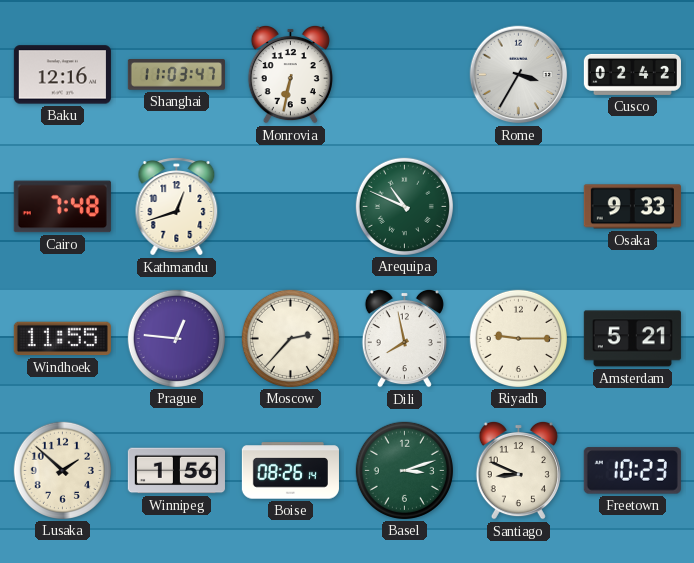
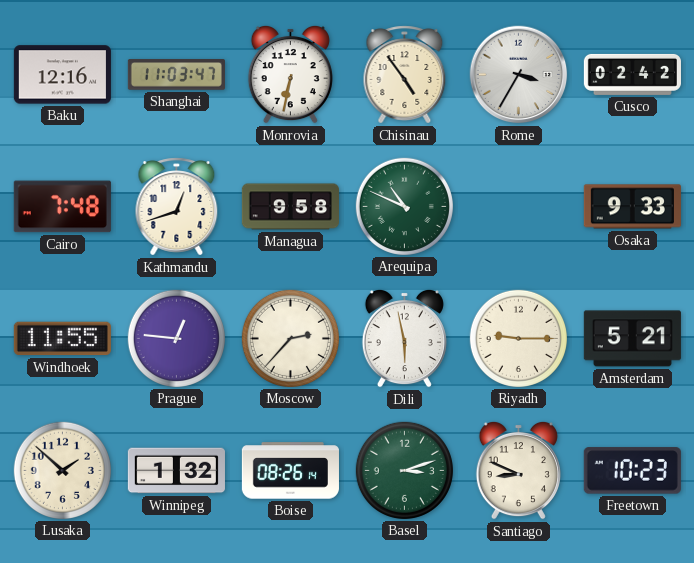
Chisinau: none -> 4:54
Managua: none -> 9:58
Dili: 7:58 -> 5:58
Winnipeg: 1:56 -> 1:32
